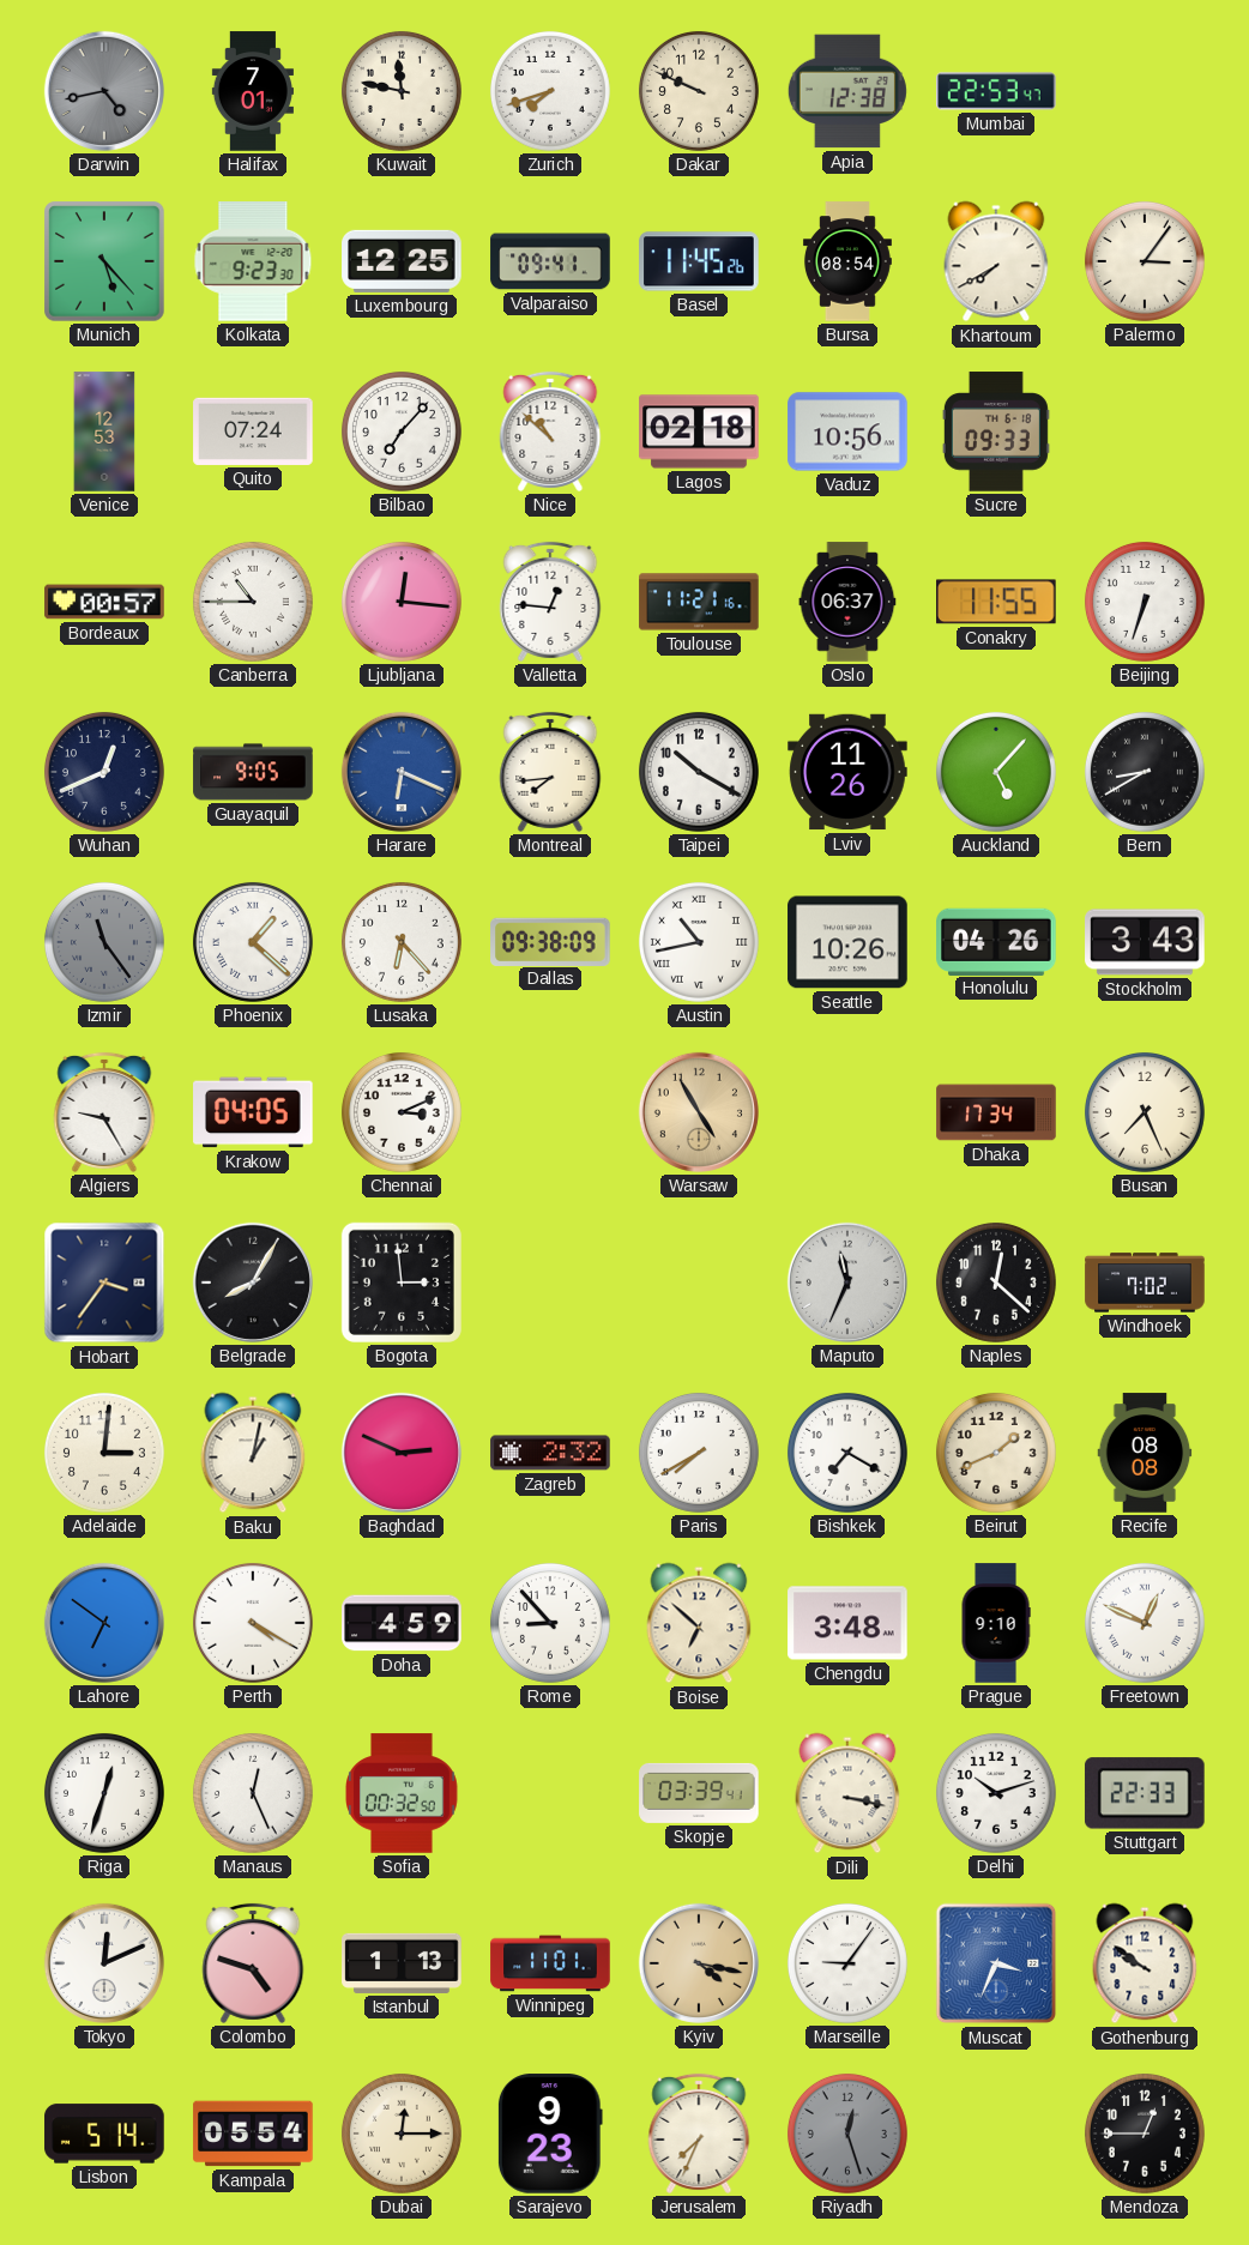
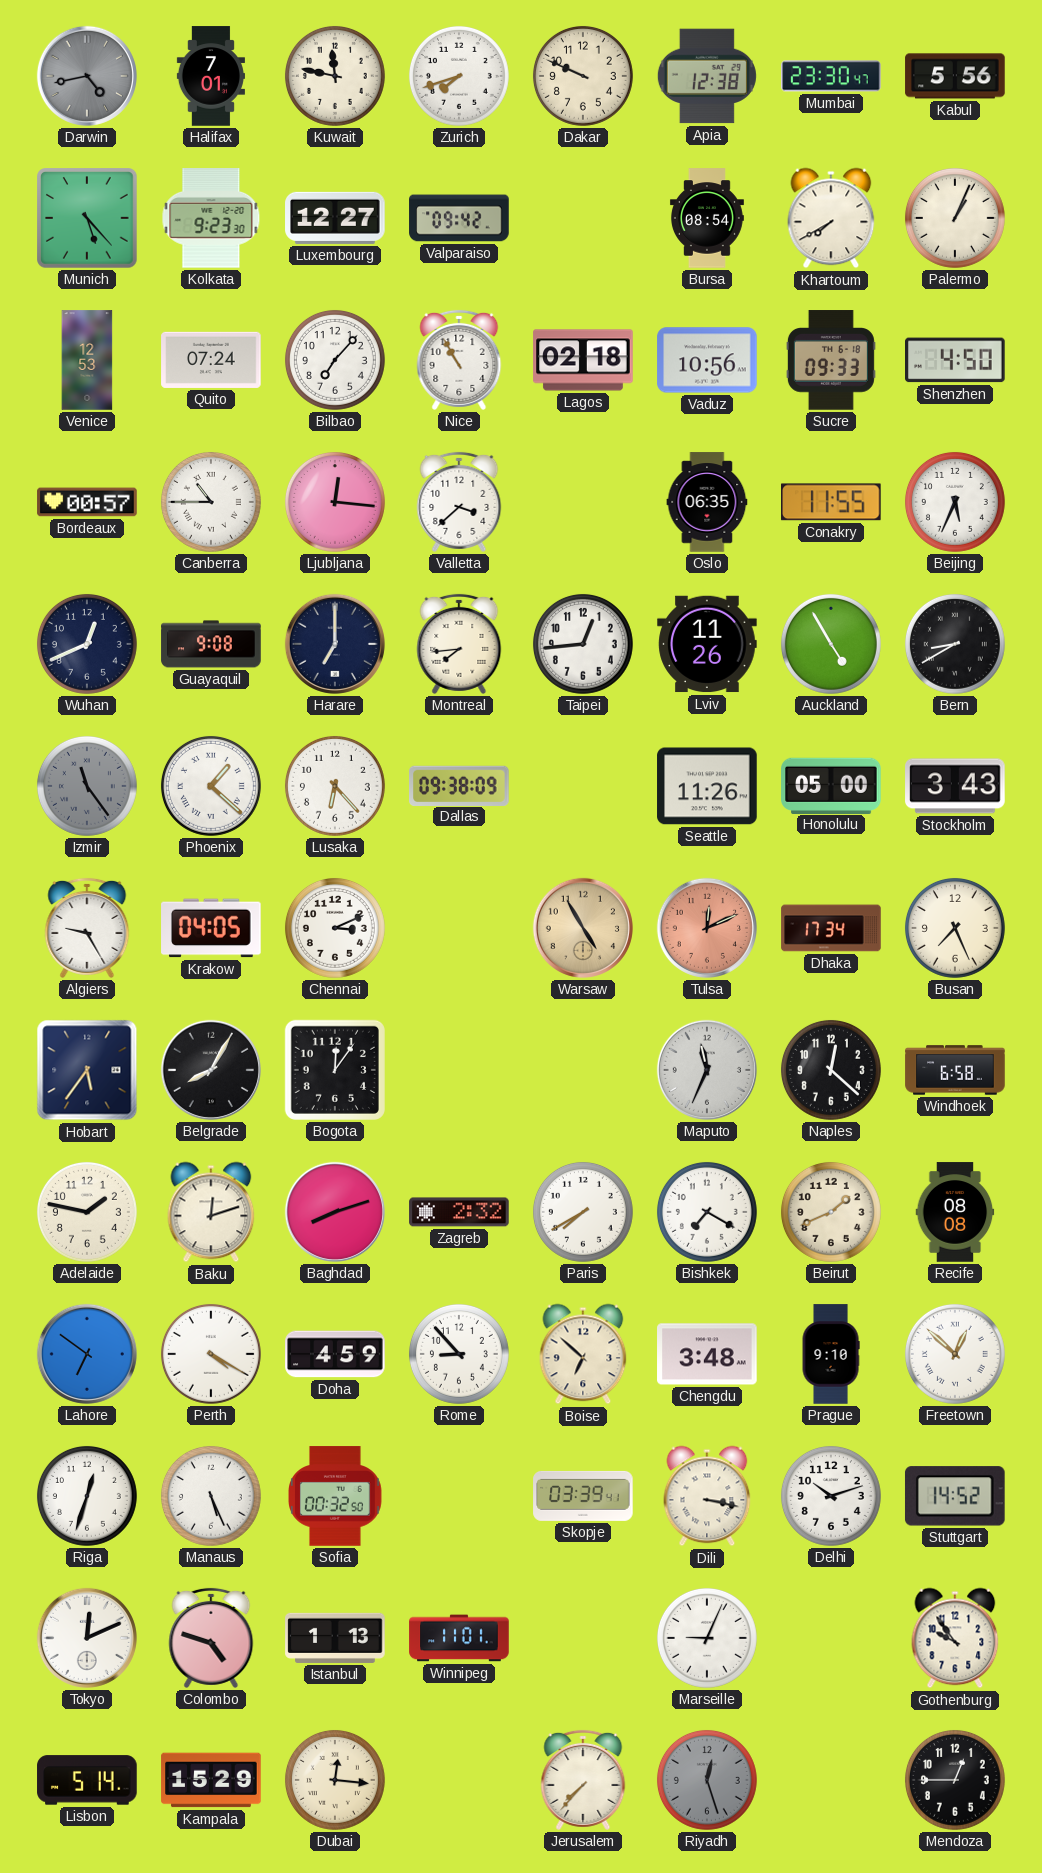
Mumbai: 22:53 -> 23:30
Kabul: none -> 5:56
Luxembourg: 12:25 -> 12:27
Valparaiso: 09:41 -> 09:42
Basel: 11:45 -> none
Palermo: 3:06 -> 1:04
Nice: 10:52 -> 10:55
Shenzhen: none -> 4:50
Valletta: 12:46 -> 3:38
Toulouse: 11:21 -> none
Oslo: 06:37 -> 06:35
Beijing: 6:33 -> 5:34
Guayaquil: 9:05 -> 9:08
Harare: 6:19 -> 7:00
Harare dial: blue -> navy
Taipei: 10:20 -> 12:44
Auckland: 5:07 -> 4:55
Austin: 10:43 -> none
Seattle: 10:26 -> 11:26
Honolulu: 04:26 -> 05:00
Tulsa: none -> 12:11
Hobart: 3:36 -> 5:36
Bogota: 2:59 -> 12:06
Windhoek: 7:02 -> 6:58
Adelaide: 3:01 -> 1:47
Baku: 1:02 -> 12:12
Baghdad: 2:49 -> 8:12
Freetown: 12:49 -> 12:52
Manaus: 12:26 -> 5:26
Stuttgart: 22:33 -> 14:52
Kyiv: 4:17 -> none
Marseille: 9:06 -> 9:04
Muscat: 3:34 -> none
Gothenburg: 9:51 -> 9:54
Kampala: 05:54 -> 15:29
Dubai: 12:15 -> 12:16
Sarajevo: 9:23 -> none
Jerusalem: 7:34 -> 7:37
